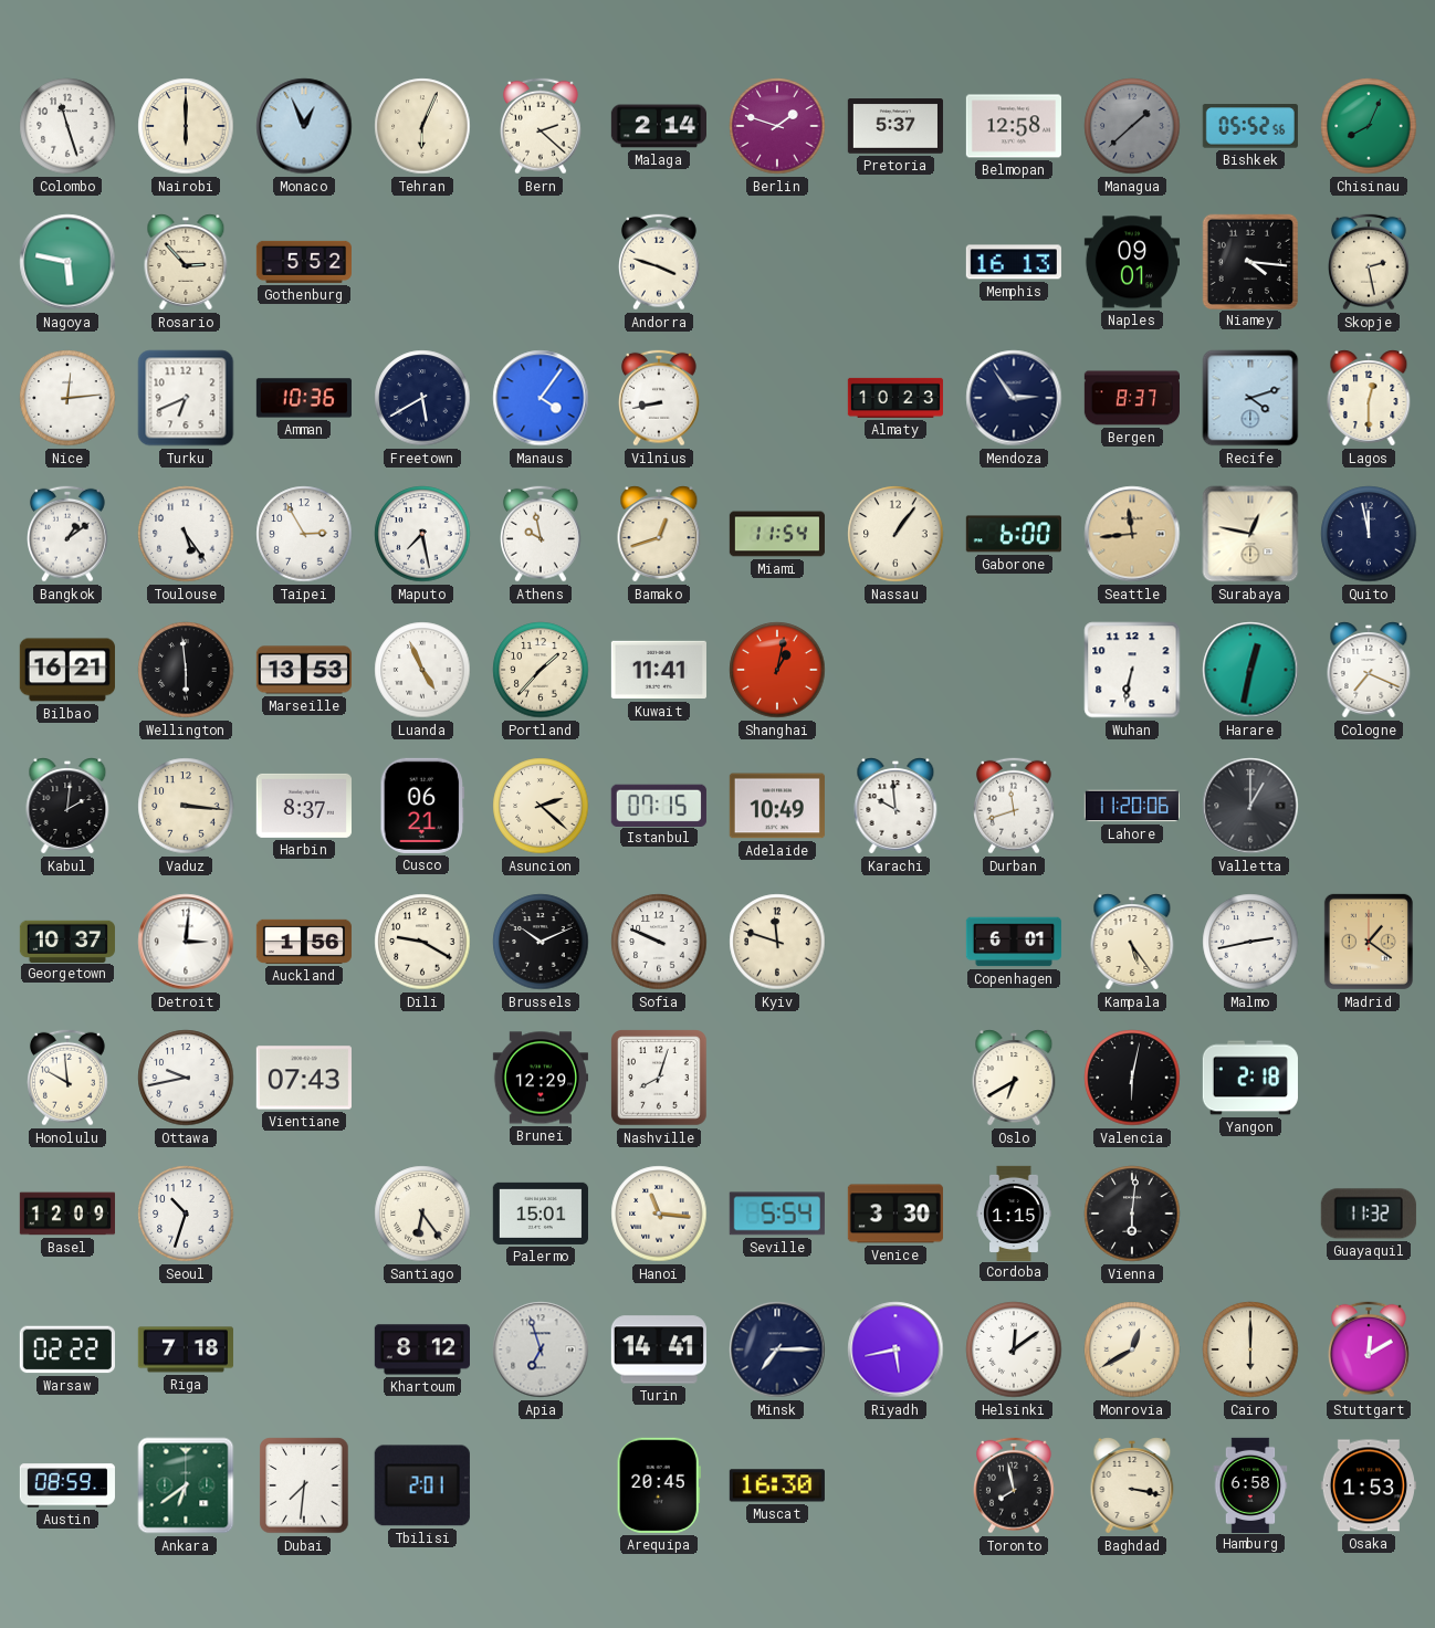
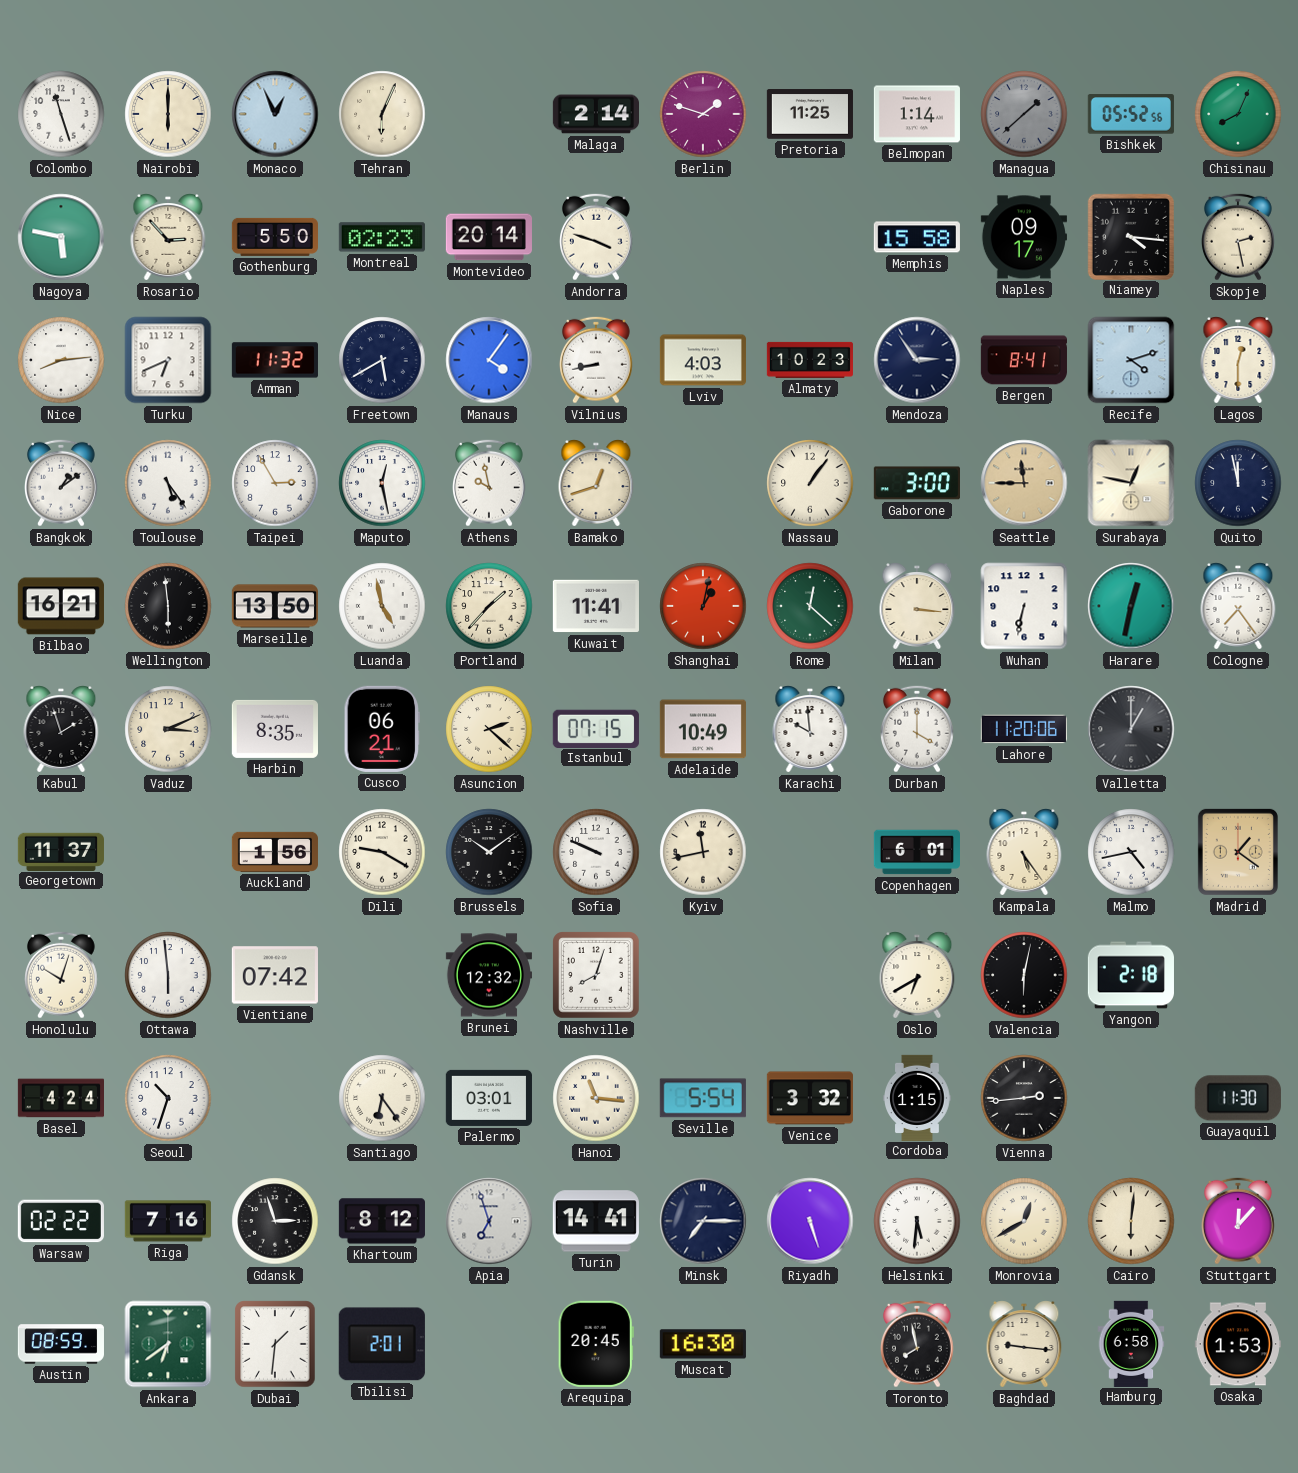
Bern: 2:22 -> none
Pretoria: 5:37 -> 11:25
Belmopan: 12:58 -> 1:14
Gothenburg: 5:52 -> 5:50
Montreal: none -> 02:23
Montevideo: none -> 20:14
Memphis: 16:13 -> 15:58
Naples: 09:01 -> 09:17
Nice: 12:14 -> 8:14
Amman: 10:36 -> 11:32
Lviv: none -> 4:03
Bergen: 8:37 -> 8:41
Maputo: 7:28 -> 12:28
Miami: 11:54 -> none
Gaborone: 6:00 -> 3:00
Seattle: 11:44 -> 11:45
Marseille: 13:53 -> 13:50
Luanda: 4:56 -> 4:58
Rome: none -> 12:22
Milan: none -> 3:16
Cologne: 7:19 -> 7:24
Kabul: 2:01 -> 1:57
Vaduz: 3:16 -> 3:11
Harbin: 8:37 -> 8:35
Durban: 11:42 -> 4:00
Georgetown: 10:37 -> 11:37
Detroit: 3:01 -> none
Brussels: 10:11 -> 10:09
Kyiv: 11:48 -> 11:43
Malmo: 2:43 -> 4:43
Honolulu: 9:59 -> 10:03
Ottawa: 9:43 -> 5:59
Vientiane: 07:43 -> 07:42
Brunei: 12:29 -> 12:32
Basel: 12:09 -> 4:24
Palermo: 15:01 -> 03:01
Venice: 3:30 -> 3:32
Vienna: 6:01 -> 2:44
Guayaquil: 11:32 -> 11:30
Riga: 7:18 -> 7:16
Gdansk: none -> 2:57
Riyadh: 5:43 -> 5:27
Helsinki: 12:09 -> 5:31
Cairo: 6:00 -> 6:01
Stuttgart: 12:10 -> 12:07
Dubai: 7:31 -> 1:31
Baghdad: 3:17 -> 9:16
